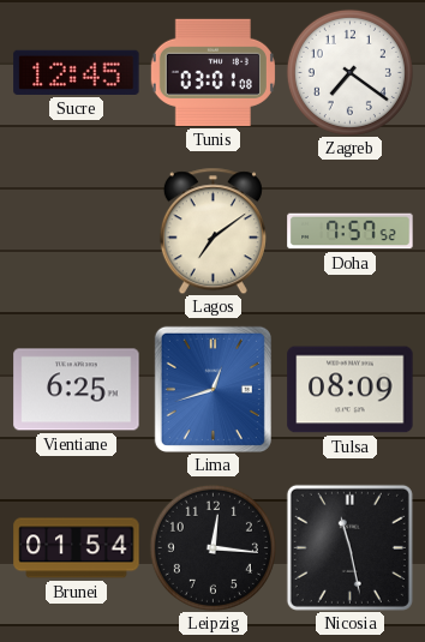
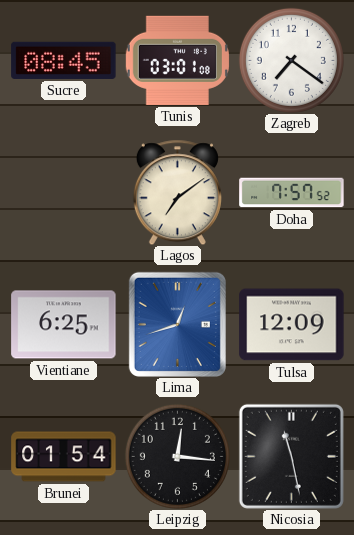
Sucre: 12:45 -> 08:45
Tulsa: 08:09 -> 12:09
